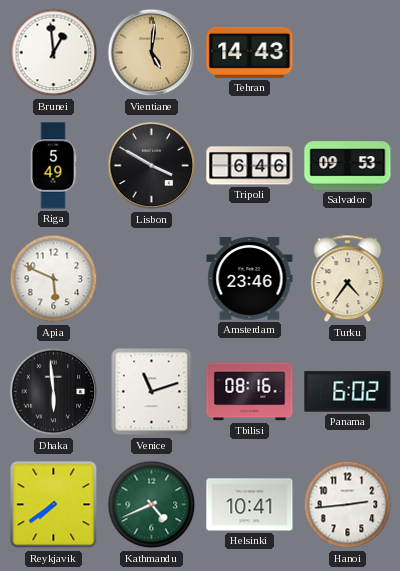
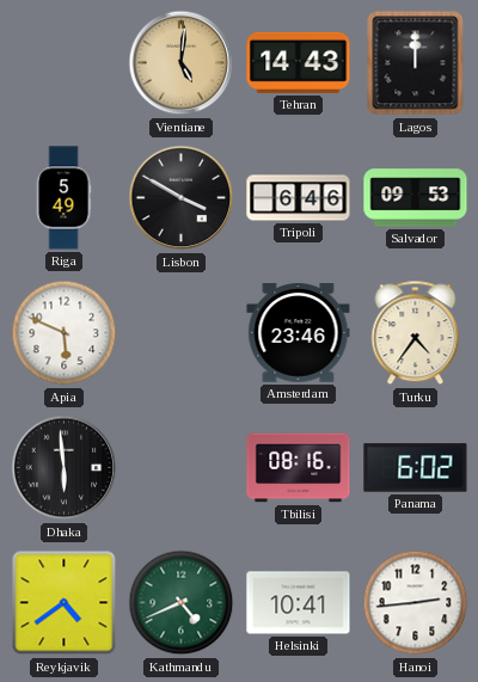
Brunei: 12:59 -> none
Lagos: none -> 12:00
Venice: 11:12 -> none
Reykjavik: 7:39 -> 4:39
